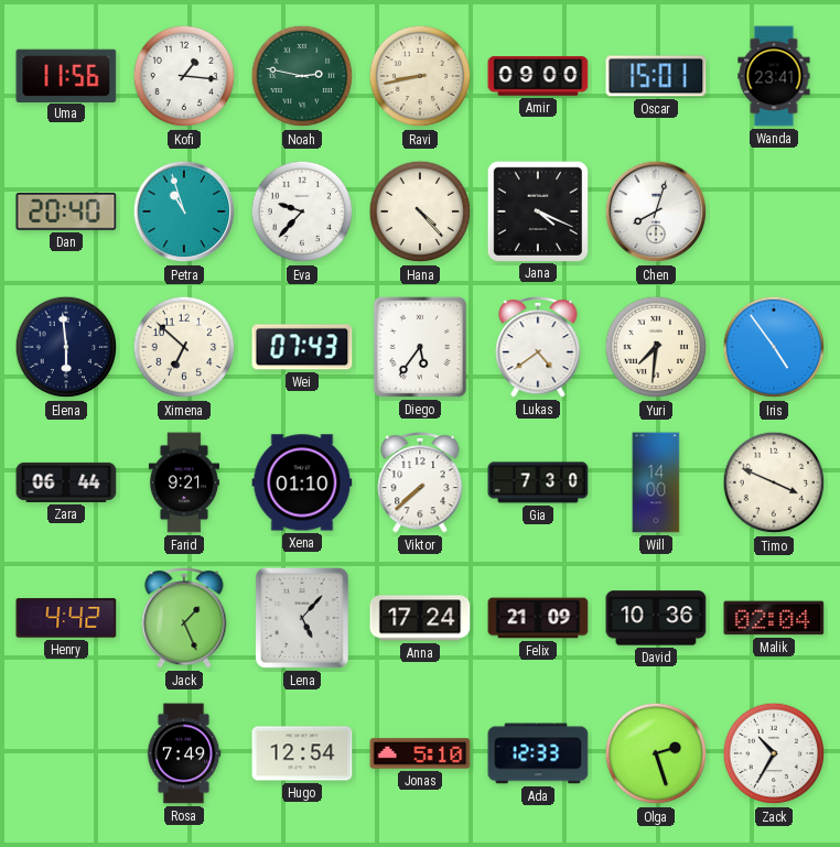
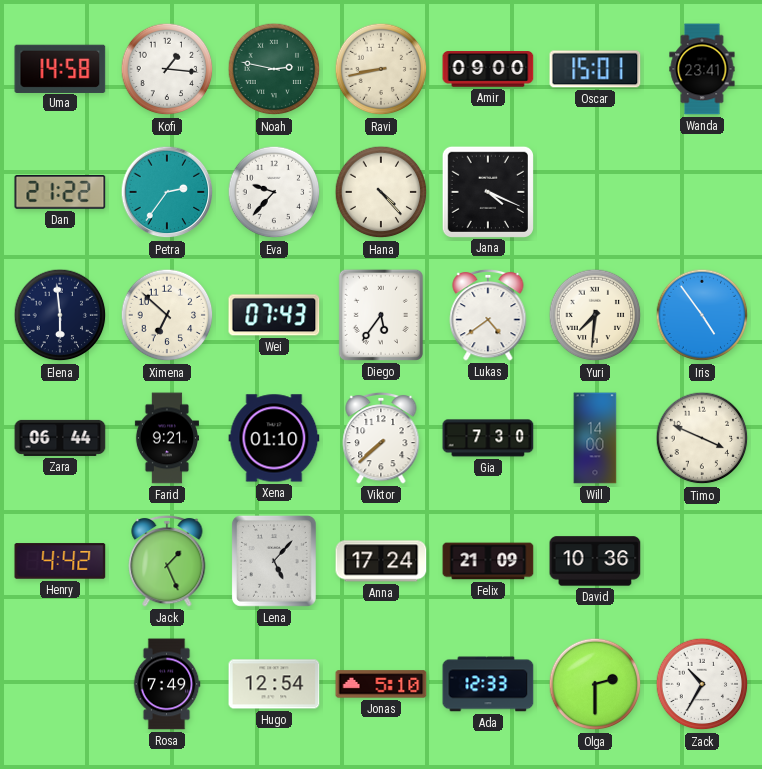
Uma: 11:56 -> 14:58
Dan: 20:40 -> 21:22
Petra: 10:57 -> 2:36
Chen: 8:03 -> none
Malik: 02:04 -> none
Olga: 2:27 -> 2:30
